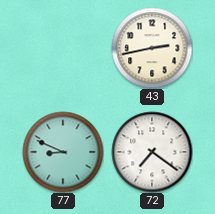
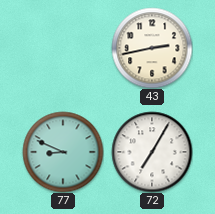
72: 7:21 -> 7:05
